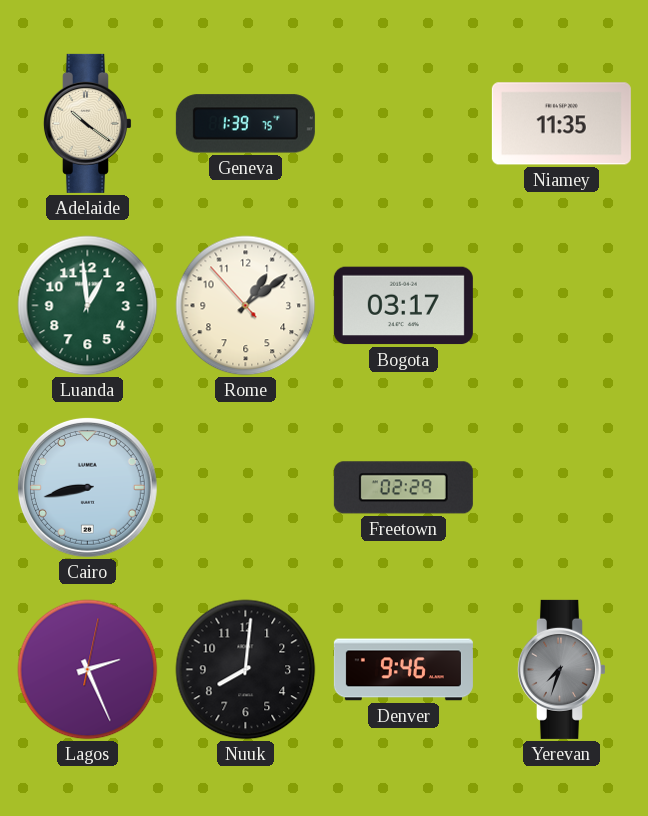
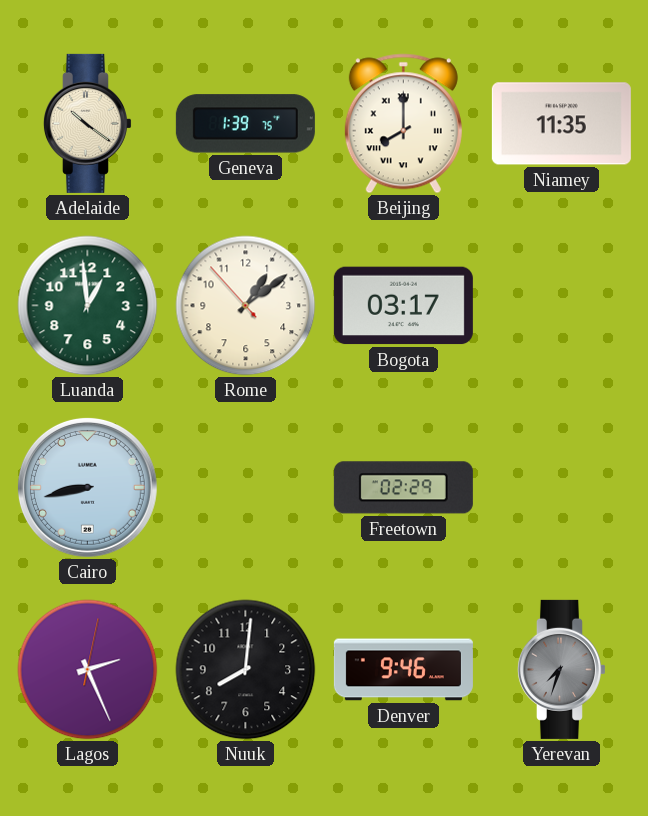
Beijing: none -> 8:00
